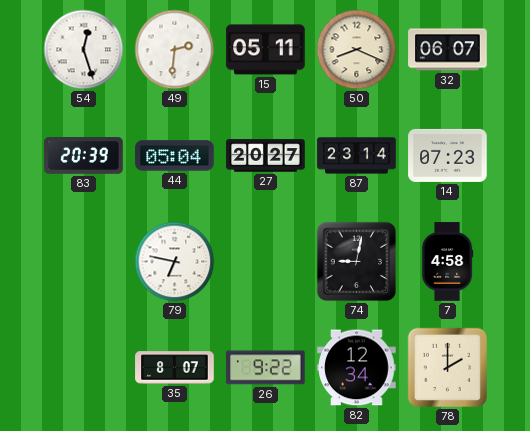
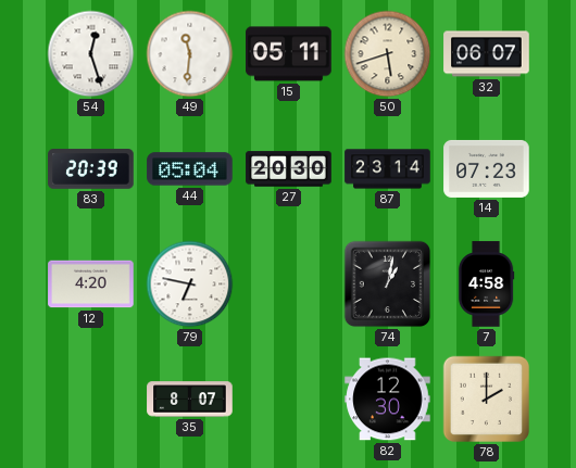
49: 2:31 -> 11:31
50: 8:19 -> 5:42
27: 20:27 -> 20:30
12: none -> 4:20
74: 9:02 -> 1:02
26: 9:22 -> none
82: 12:34 -> 12:30
